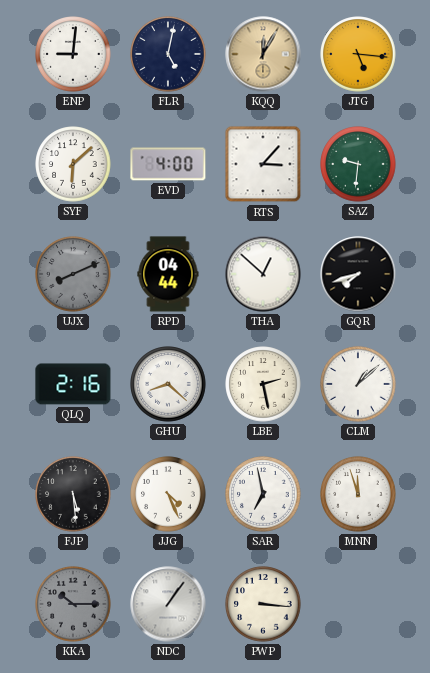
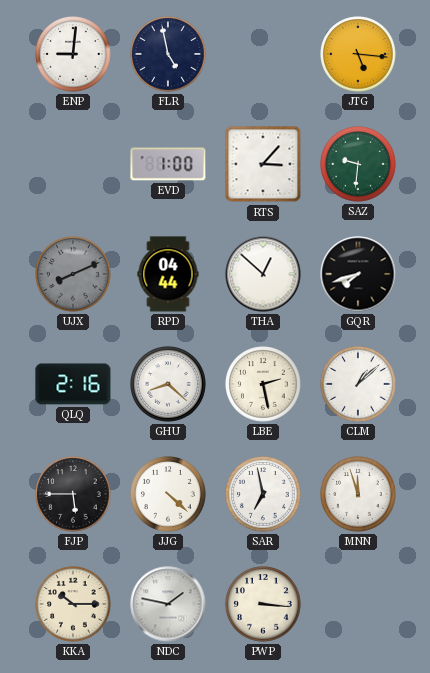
FLR: 5:02 -> 4:58
KQQ: 12:05 -> none
SYF: 6:08 -> none
EVD: 4:00 -> 1:00
FJP: 5:29 -> 5:45
JJG: 4:26 -> 4:22
KKA dial: grey -> cream
NDC: 1:06 -> 1:47
